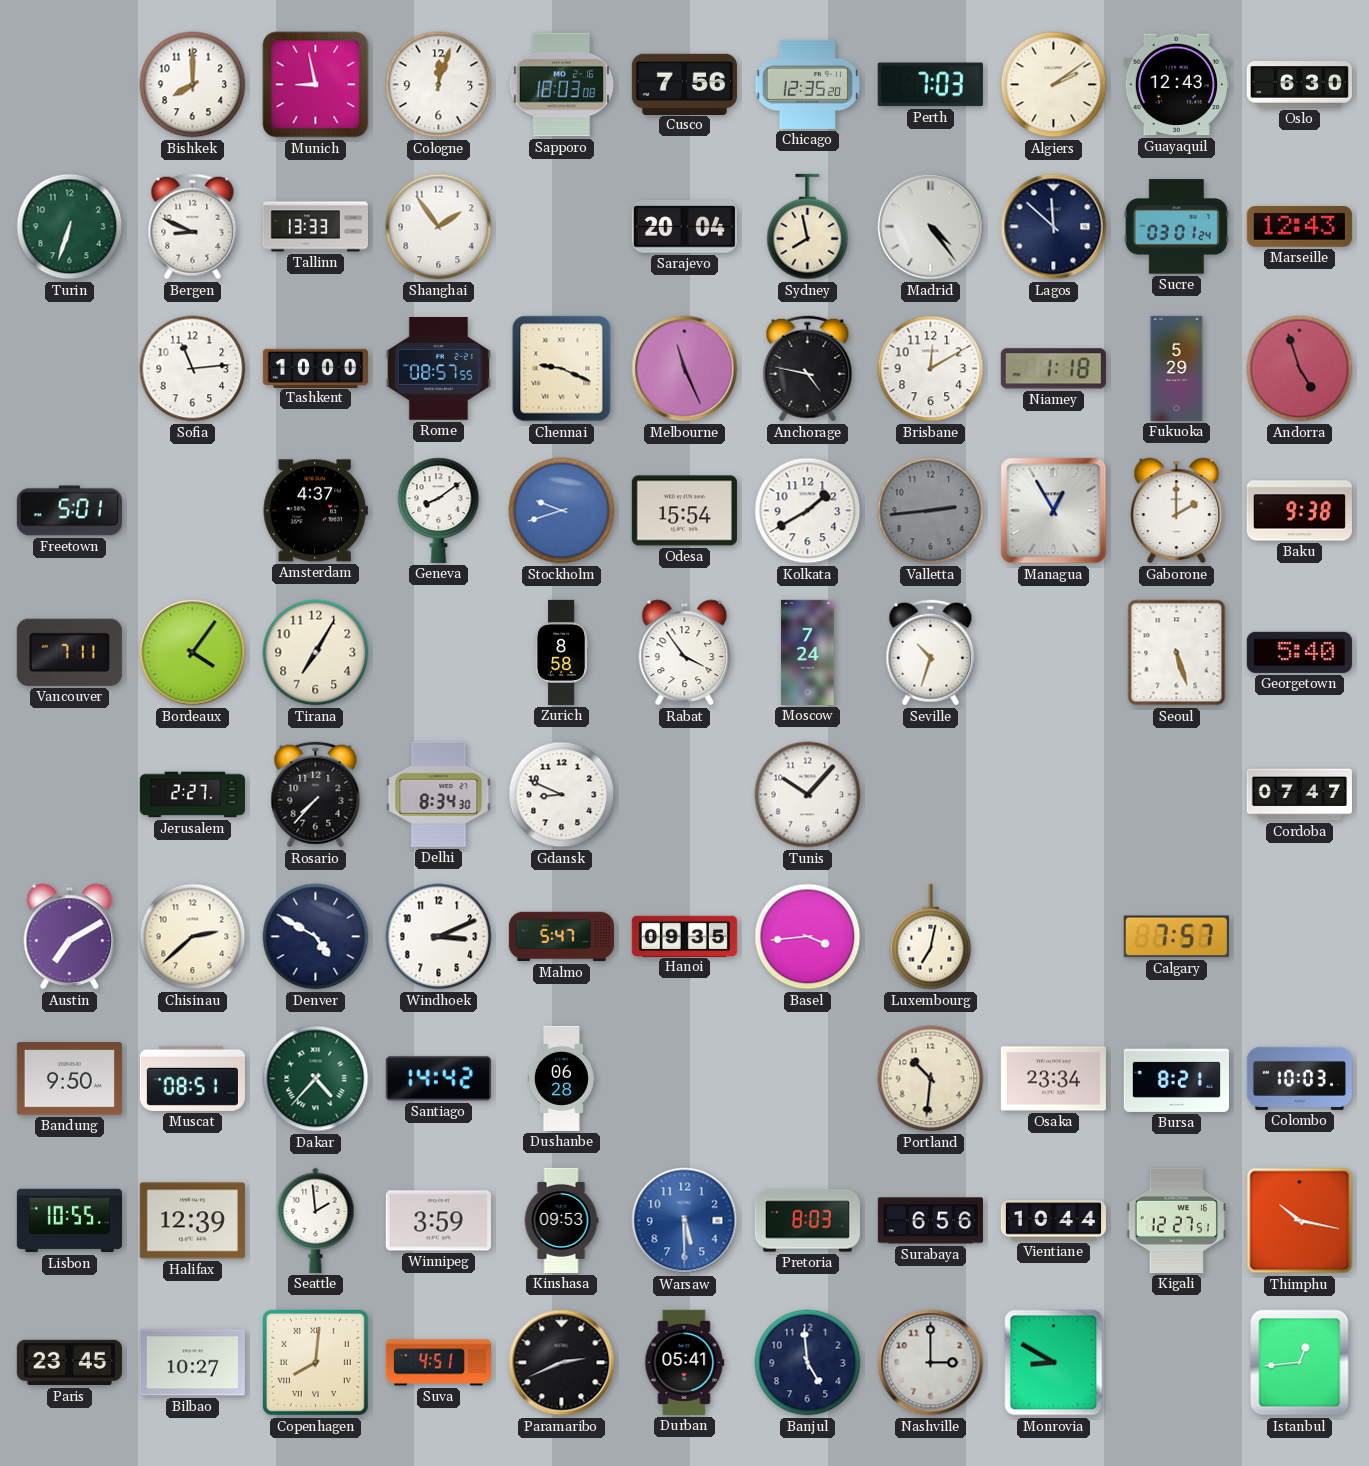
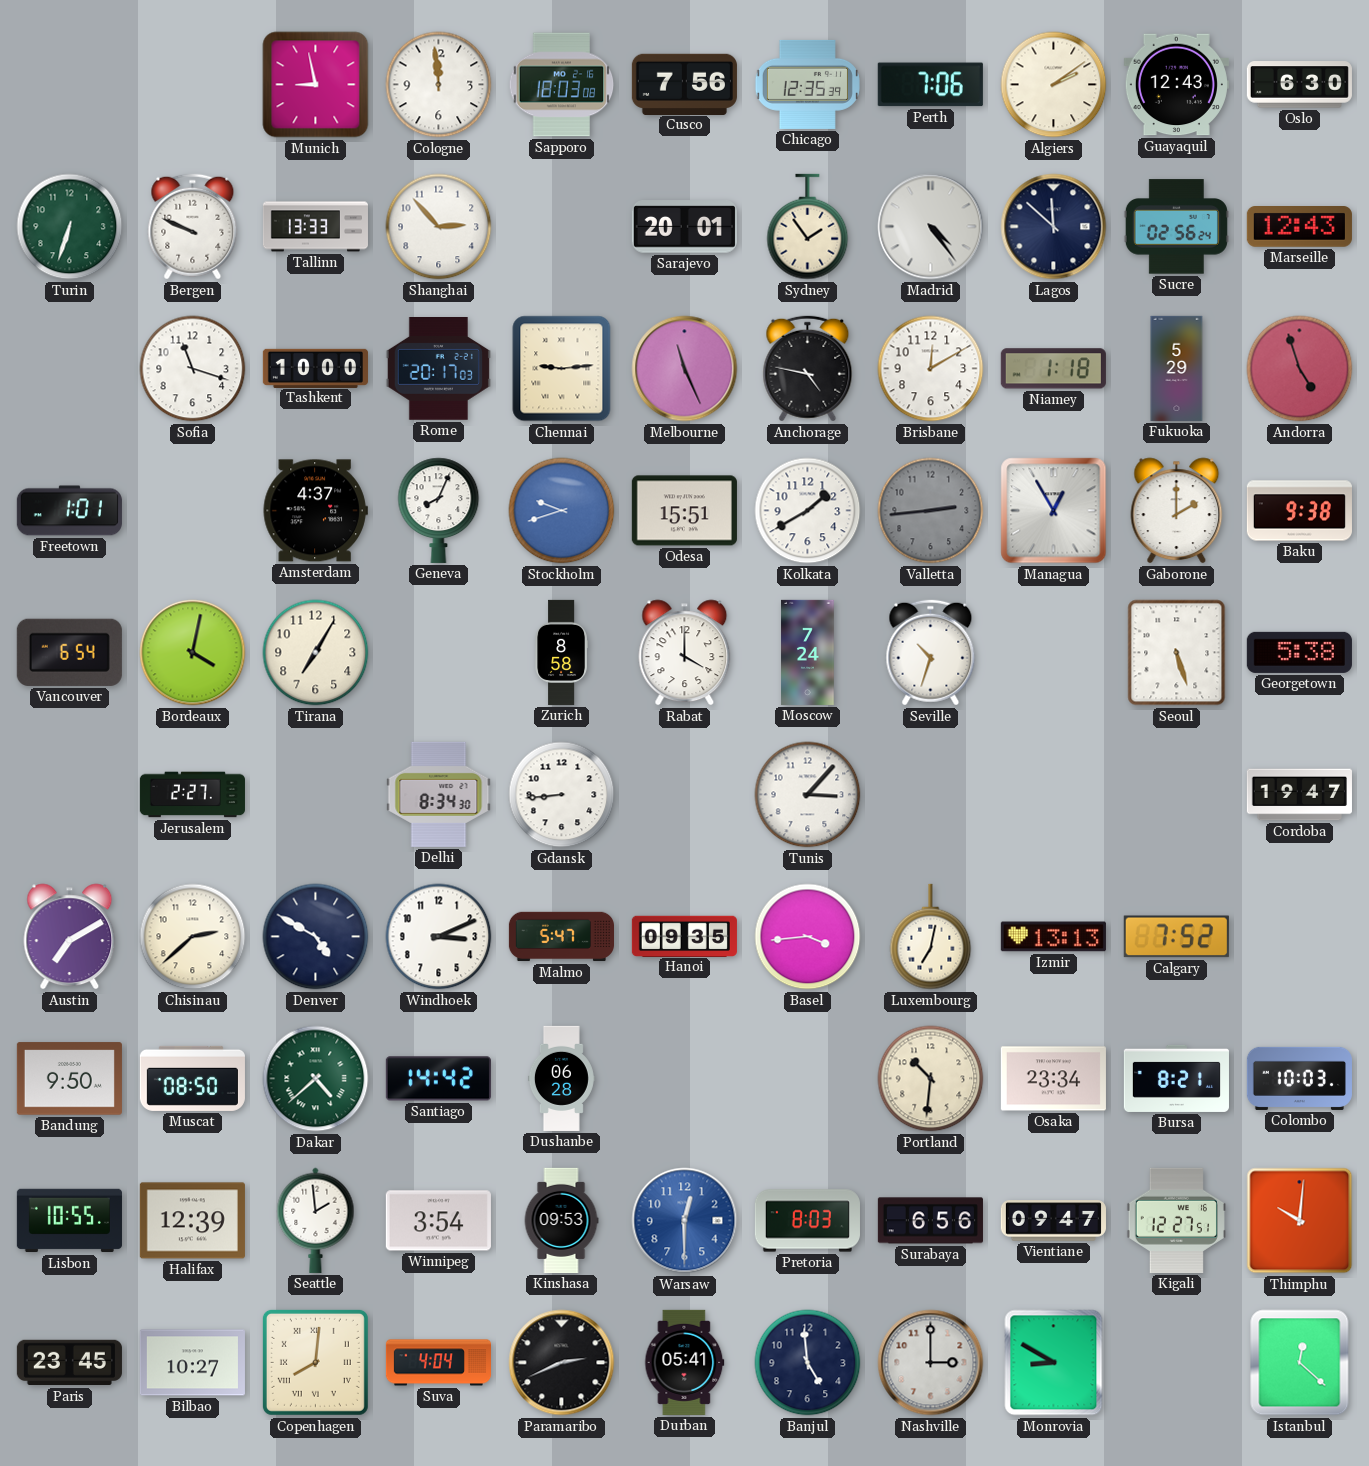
Bishkek: 8:00 -> none
Cologne: 12:03 -> 11:59
Chicago: 12:35:20 -> 12:35:39
Perth: 7:03 -> 7:06
Bergen: 8:49 -> 9:49
Shanghai: 1:54 -> 2:53
Sarajevo: 20:04 -> 20:01
Sydney: 7:58 -> 1:54
Sucre: 03:01 -> 02:56
Sofia: 11:14 -> 11:18
Rome: 08:57 -> 20:17
Chennai: 9:19 -> 9:14
Freetown: 5:01 -> 1:01
Geneva: 8:09 -> 8:04
Odesa: 15:54 -> 15:51
Vancouver: 7:11 -> 6:54
Bordeaux: 4:06 -> 4:02
Rabat: 3:54 -> 4:00
Georgetown: 5:40 -> 5:38
Rosario: 7:37 -> none
Gdansk: 8:49 -> 8:44
Tunis: 10:07 -> 3:07
Cordoba: 07:47 -> 19:47
Izmir: none -> 13:13
Calgary: 7:57 -> 7:52
Muscat: 08:51 -> 08:50
Dakar: 4:37 -> 4:38
Winnipeg: 3:59 -> 3:54
Warsaw: 5:30 -> 12:30
Vientiane: 10:44 -> 09:47
Thimphu: 10:17 -> 10:01
Suva: 4:51 -> 4:04
Istanbul: 12:44 -> 12:22
